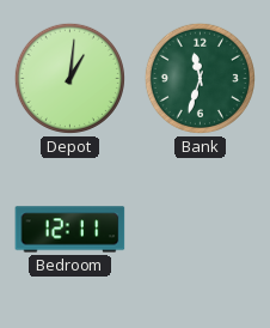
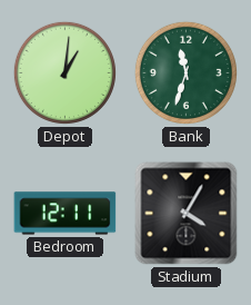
Stadium: none -> 4:05
